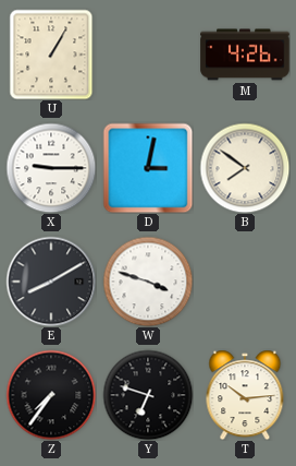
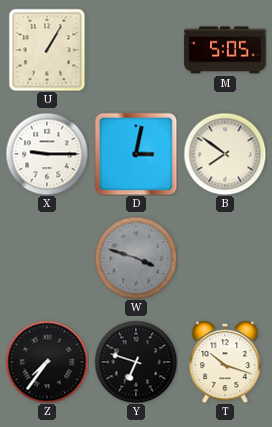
M: 4:26 -> 5:05
E: 8:10 -> none
W dial: white -> grey
T: 10:14 -> 10:18
